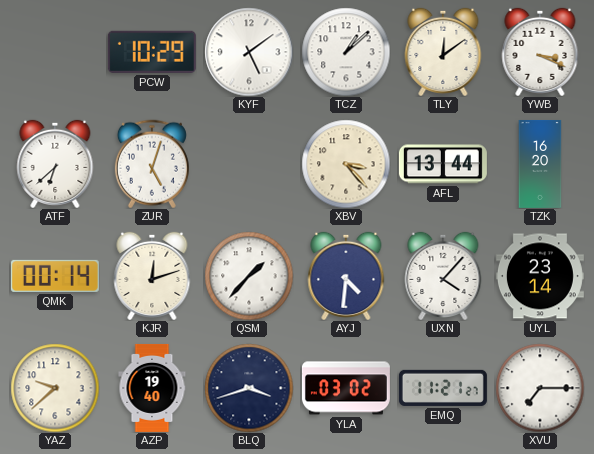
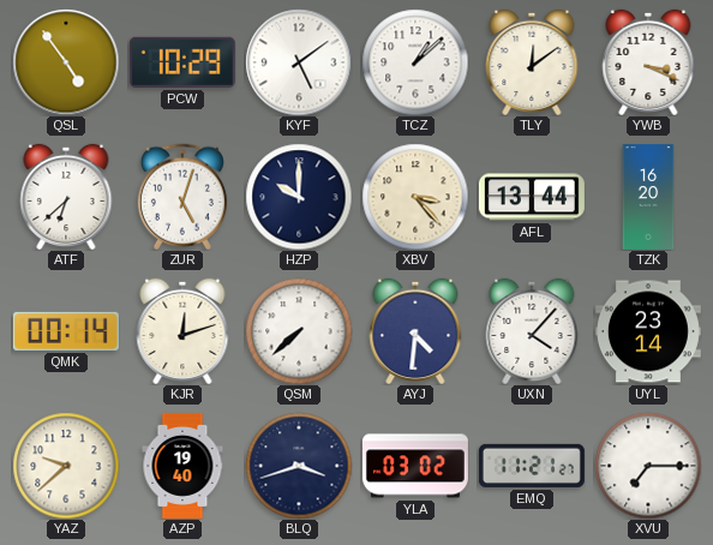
QSL: none -> 4:54
HZP: none -> 10:00
QSM: 1:37 -> 7:38
